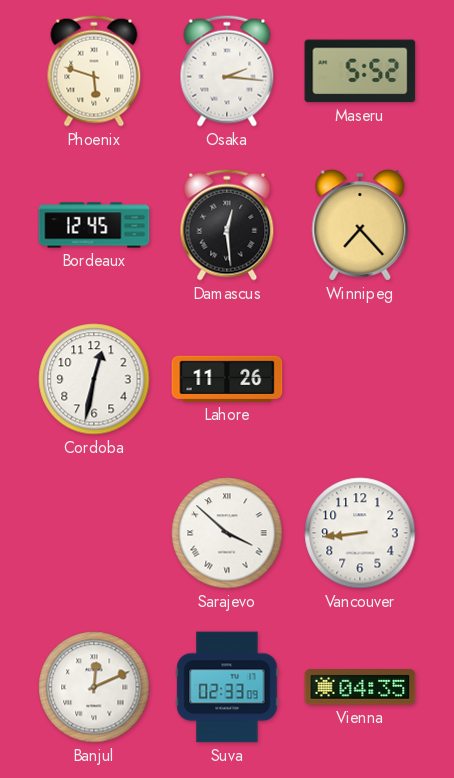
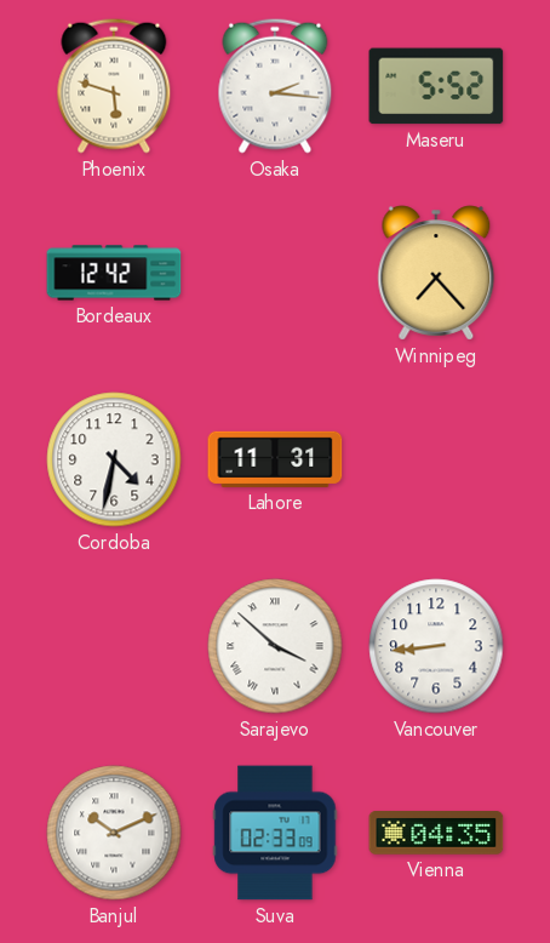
Bordeaux: 12:45 -> 12:42
Damascus: 12:29 -> none
Cordoba: 12:32 -> 4:32
Lahore: 11:26 -> 11:31
Banjul: 12:11 -> 10:11
